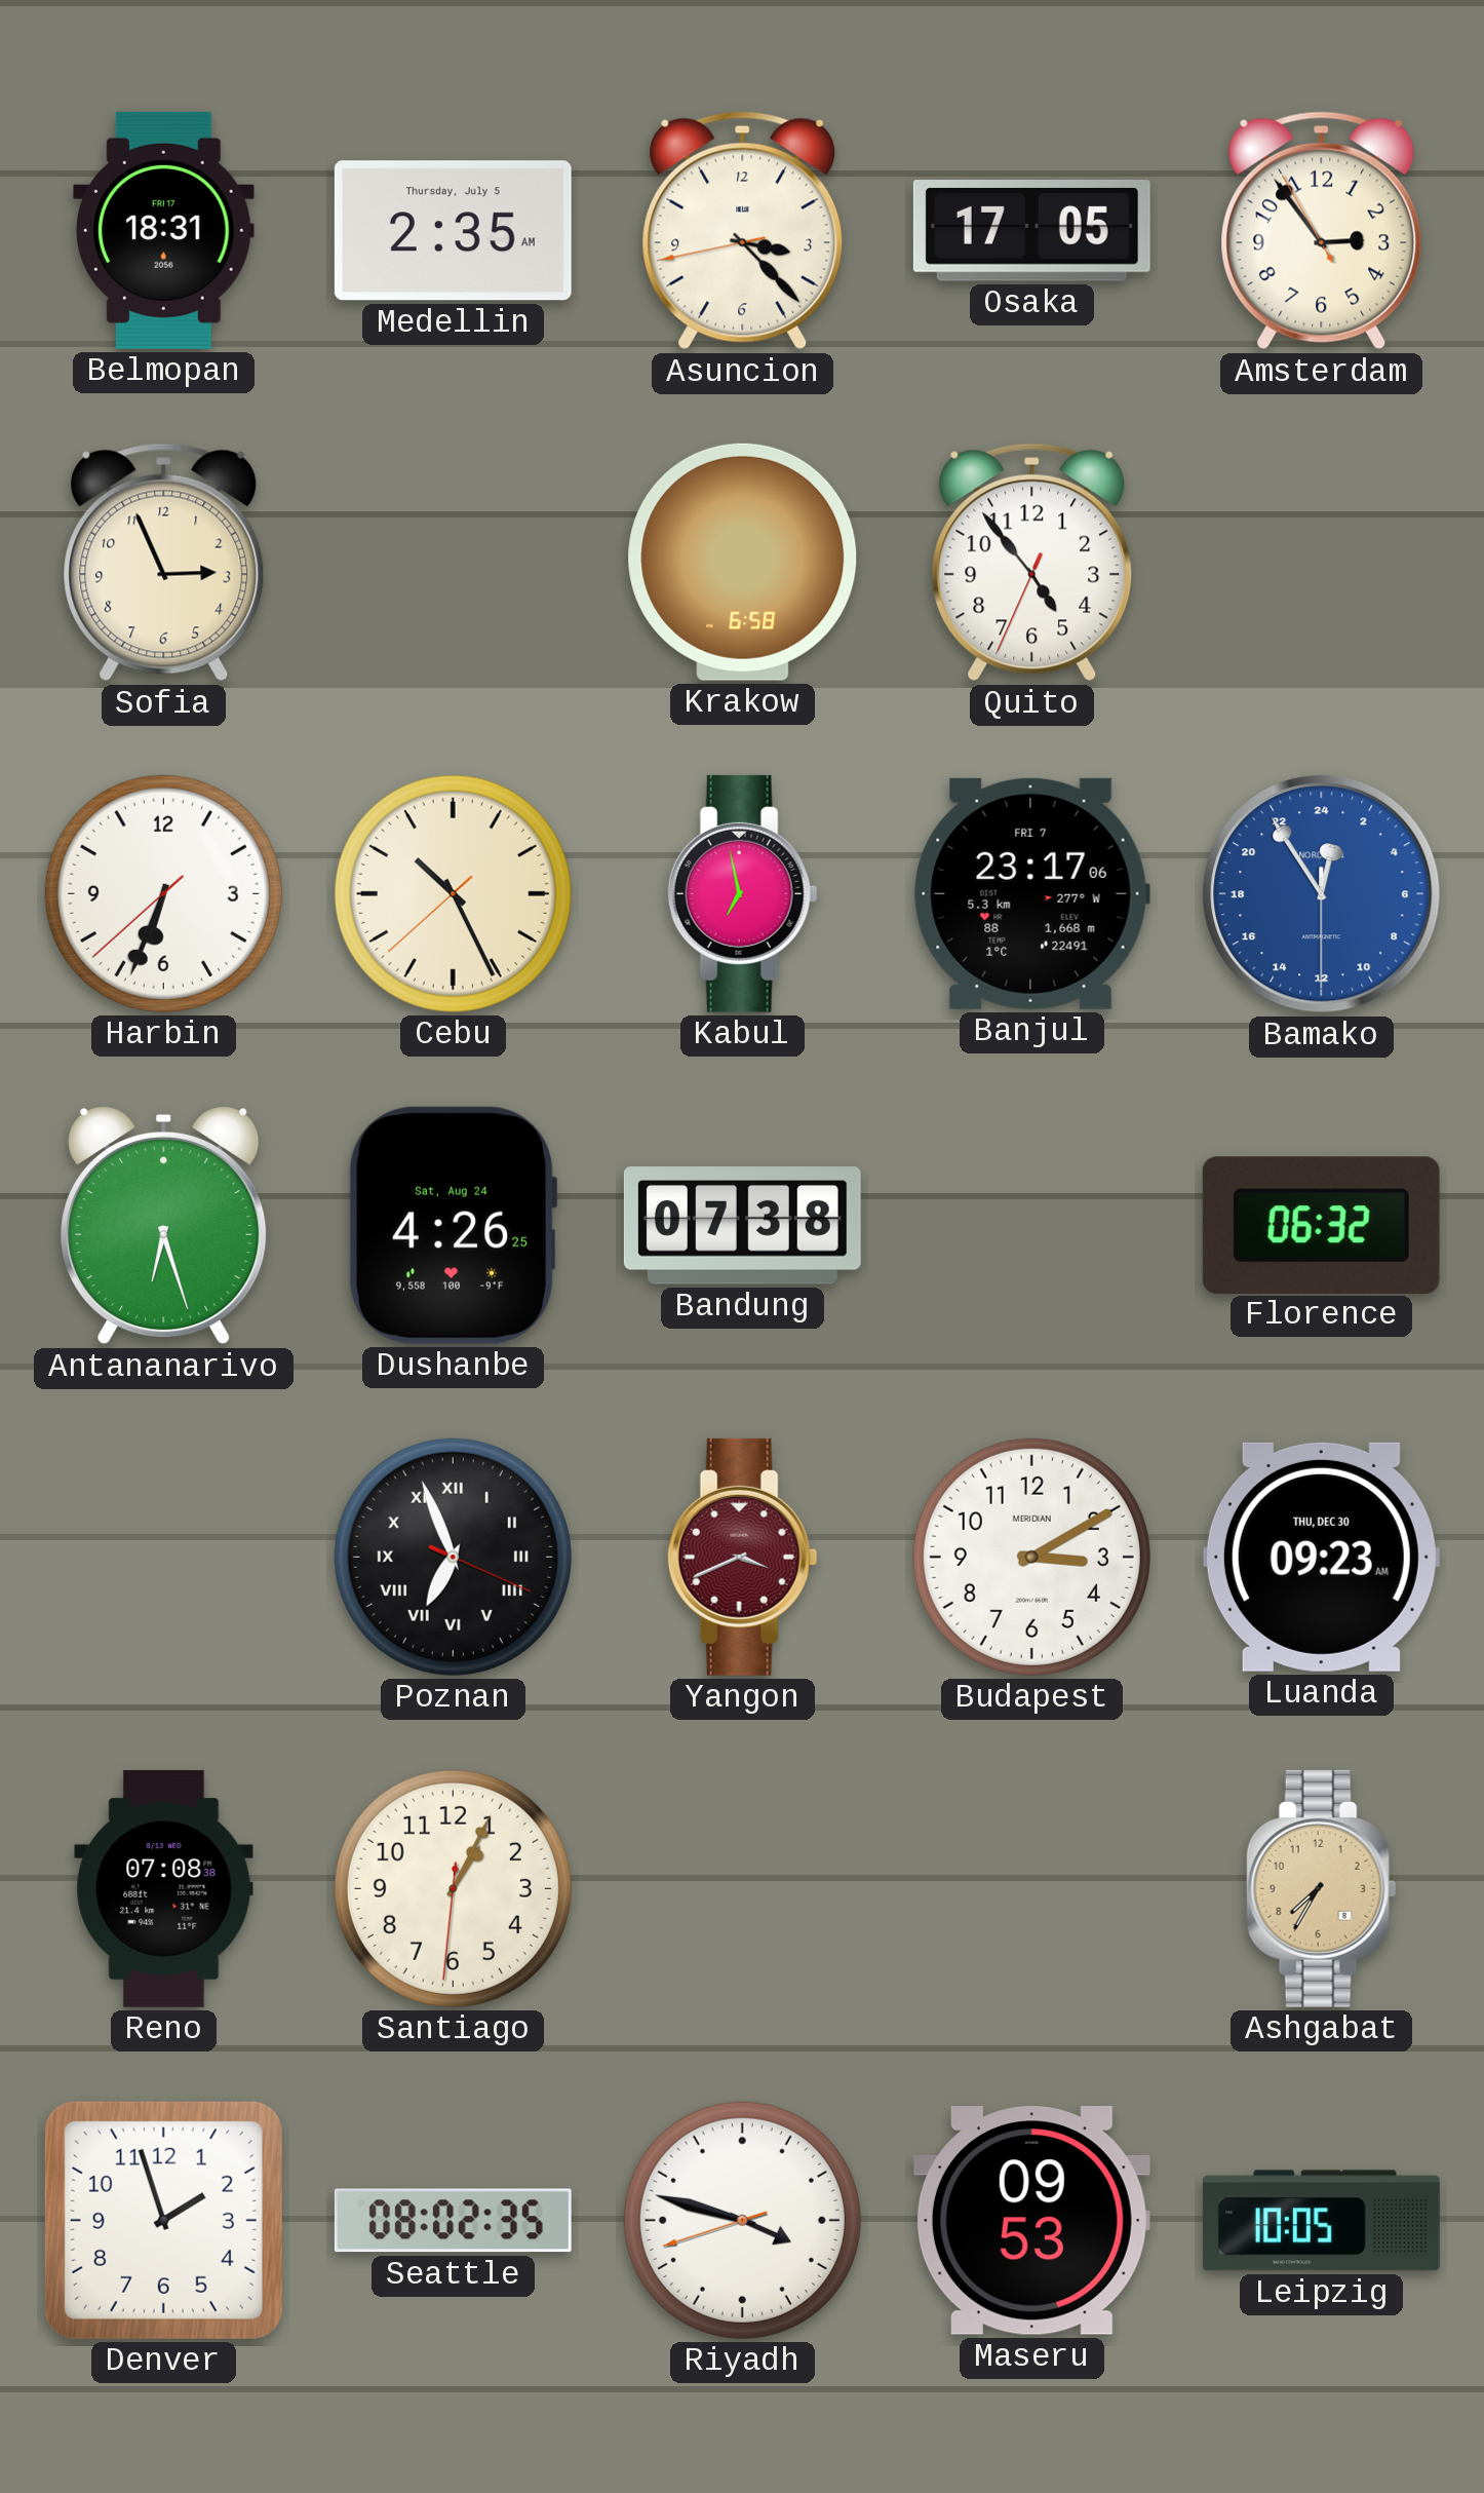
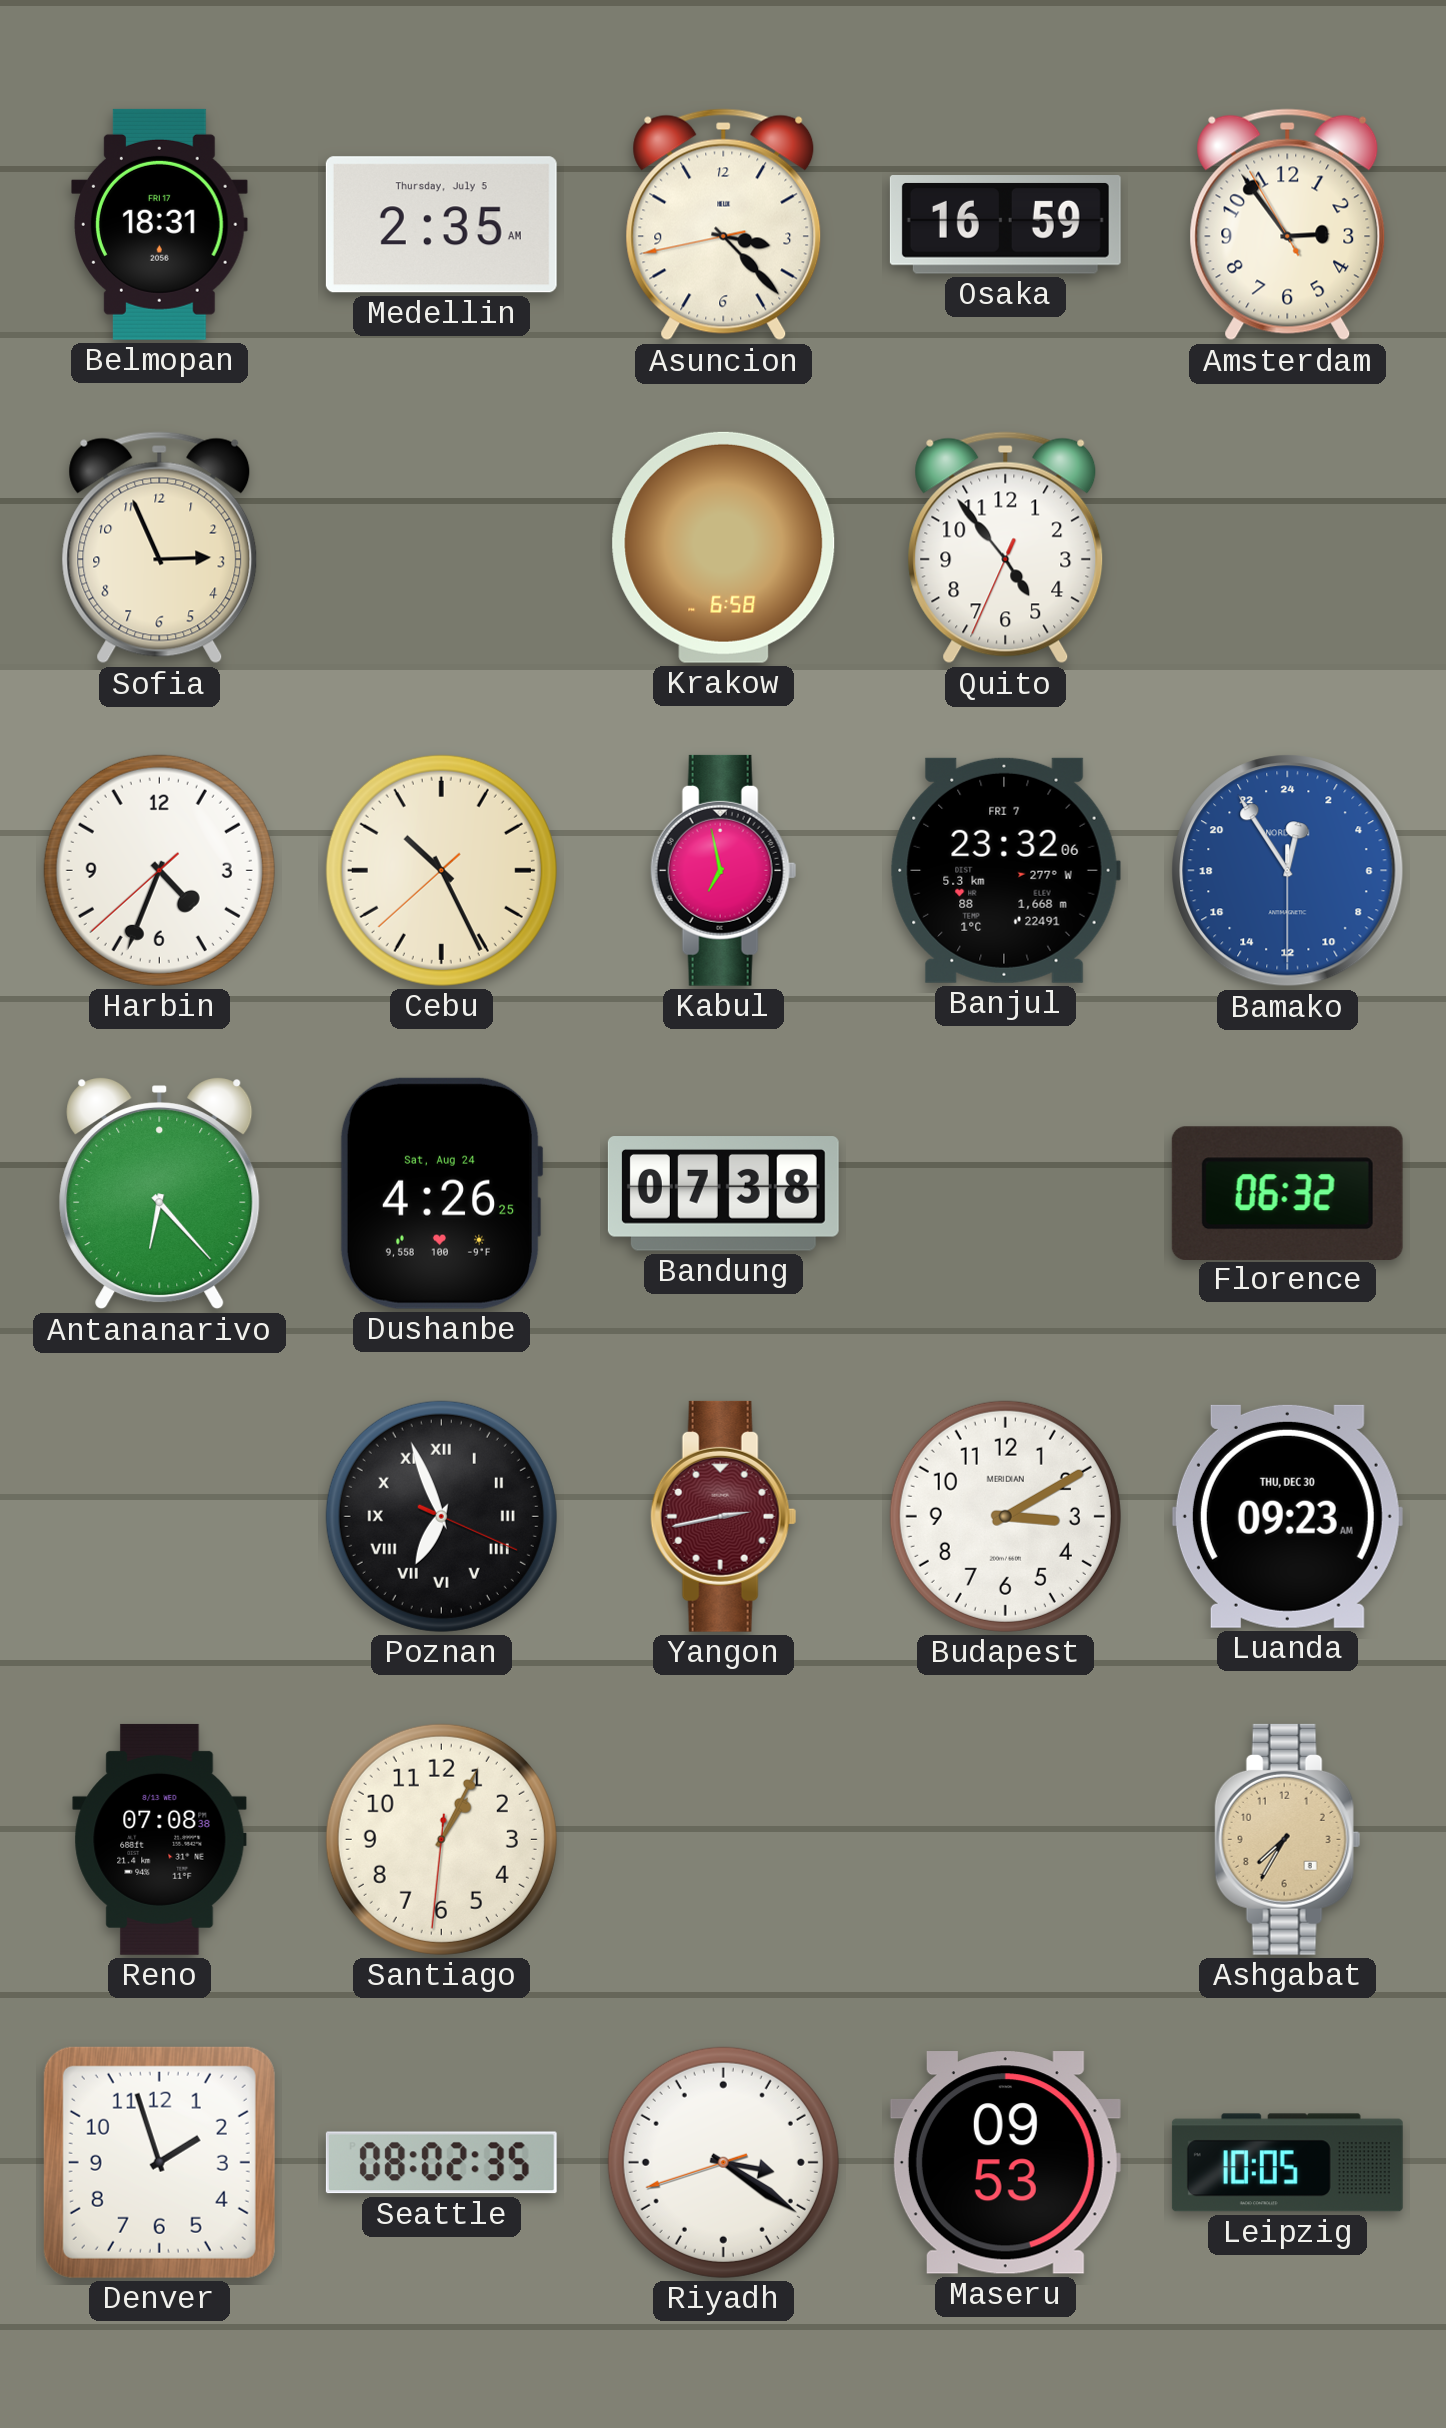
Osaka: 17:05 -> 16:59
Harbin: 6:33 -> 4:33
Banjul: 23:17 -> 23:32
Antananarivo: 6:27 -> 6:23
Yangon: 3:41 -> 2:43
Riyadh: 3:47 -> 3:20
